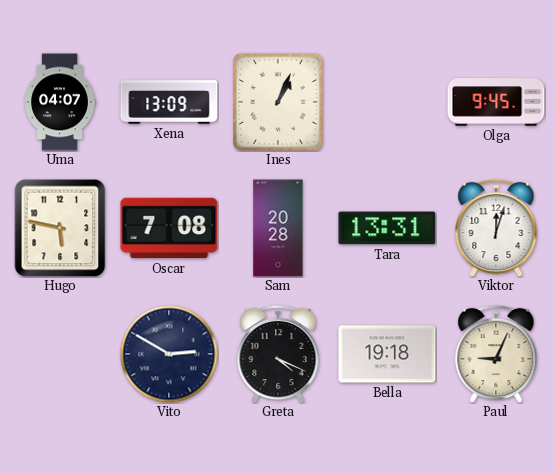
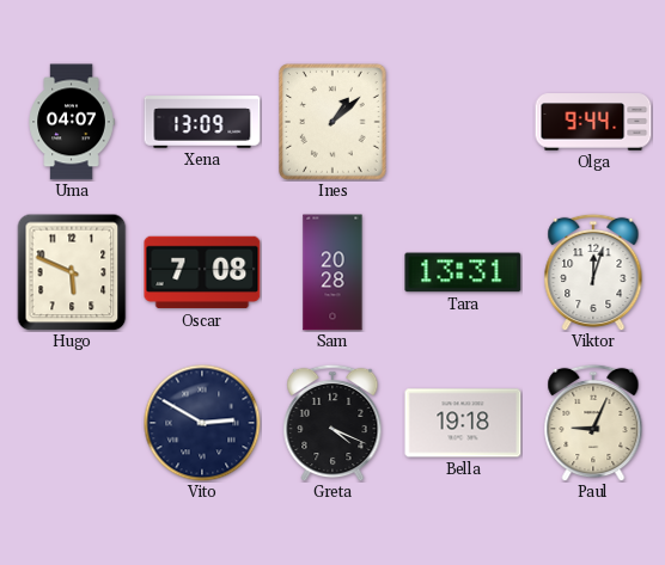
Ines: 1:04 -> 1:08
Olga: 9:45 -> 9:44
Hugo: 5:47 -> 5:49
